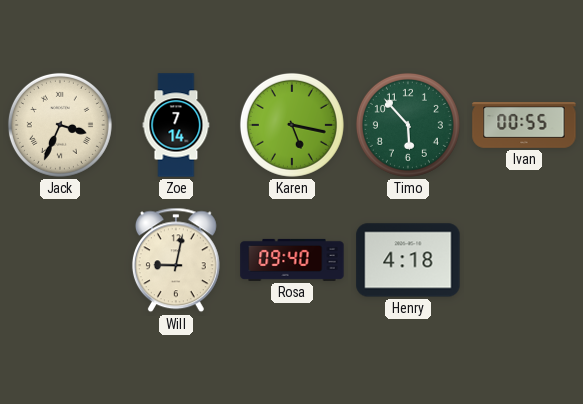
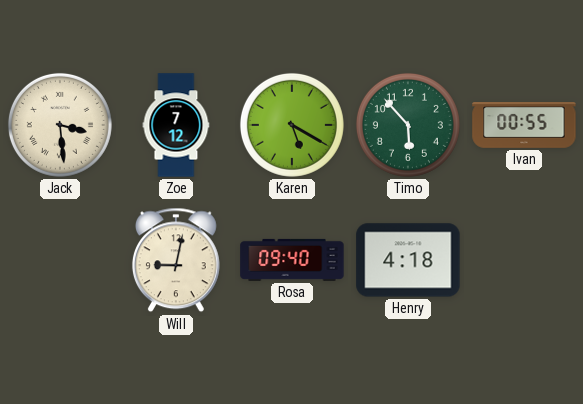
Jack: 3:34 -> 3:29
Zoe: 7:14 -> 7:12
Karen: 5:17 -> 5:20
